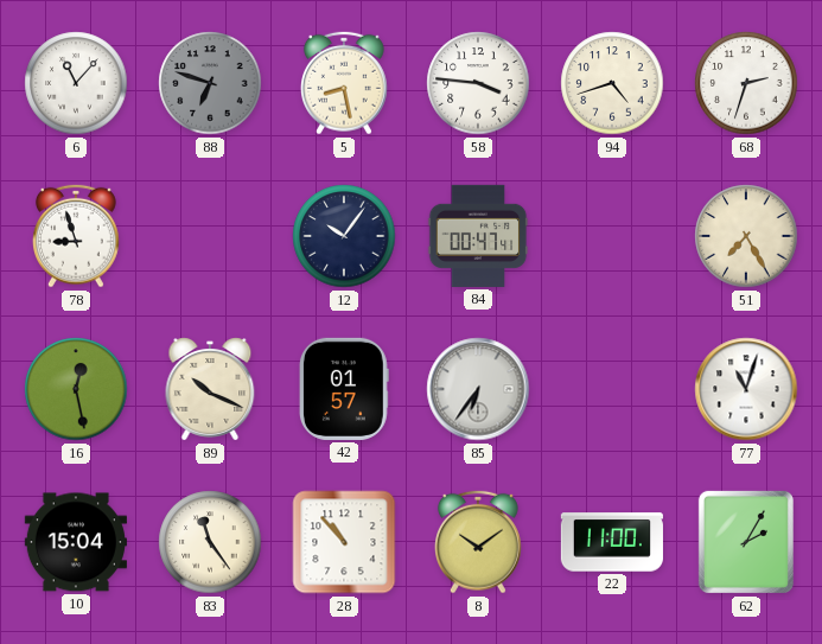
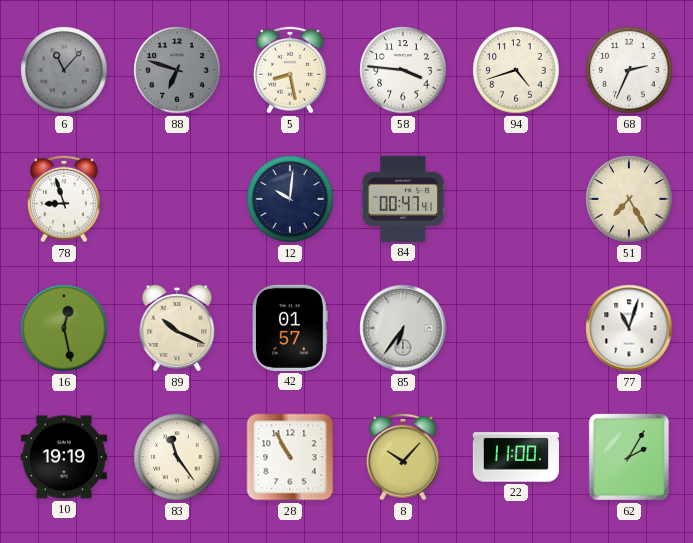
6 dial: white -> grey
68: 2:33 -> 2:34
12: 10:06 -> 10:01
10: 15:04 -> 19:19
28: 10:53 -> 10:55
8: 10:09 -> 10:07
